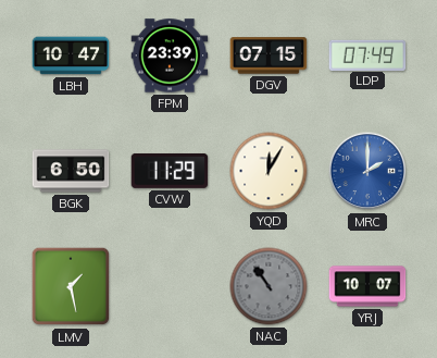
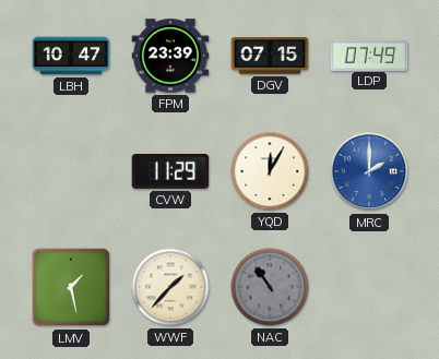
BGK: 6:50 -> none
WWF: none -> 1:37
YRJ: 10:07 -> none
